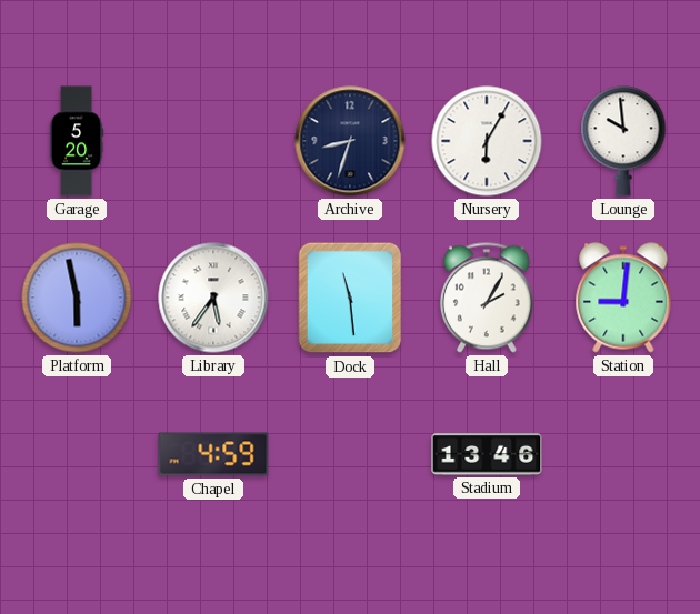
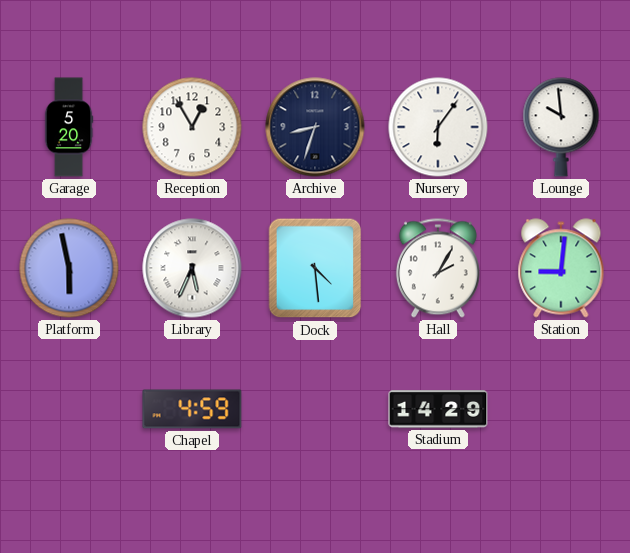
Reception: none -> 12:55
Nursery: 6:05 -> 6:06
Library: 5:36 -> 5:34
Dock: 11:29 -> 4:29
Stadium: 13:46 -> 14:29
